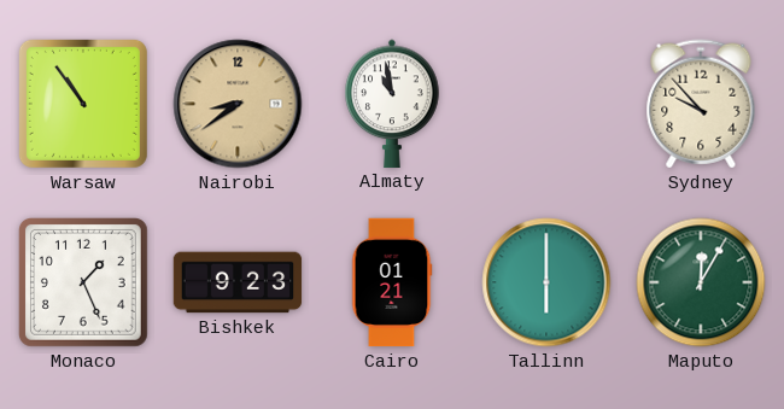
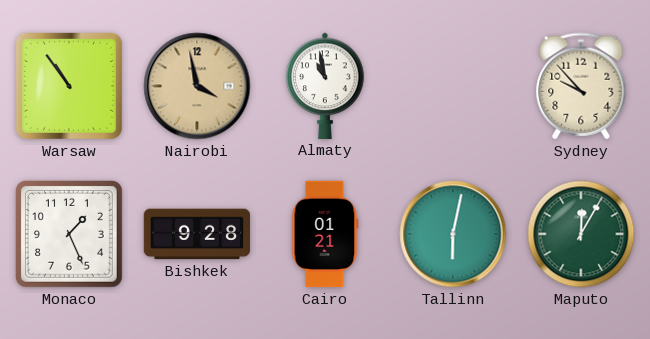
Nairobi: 8:39 -> 3:58
Bishkek: 9:23 -> 9:28
Tallinn: 6:00 -> 6:02
